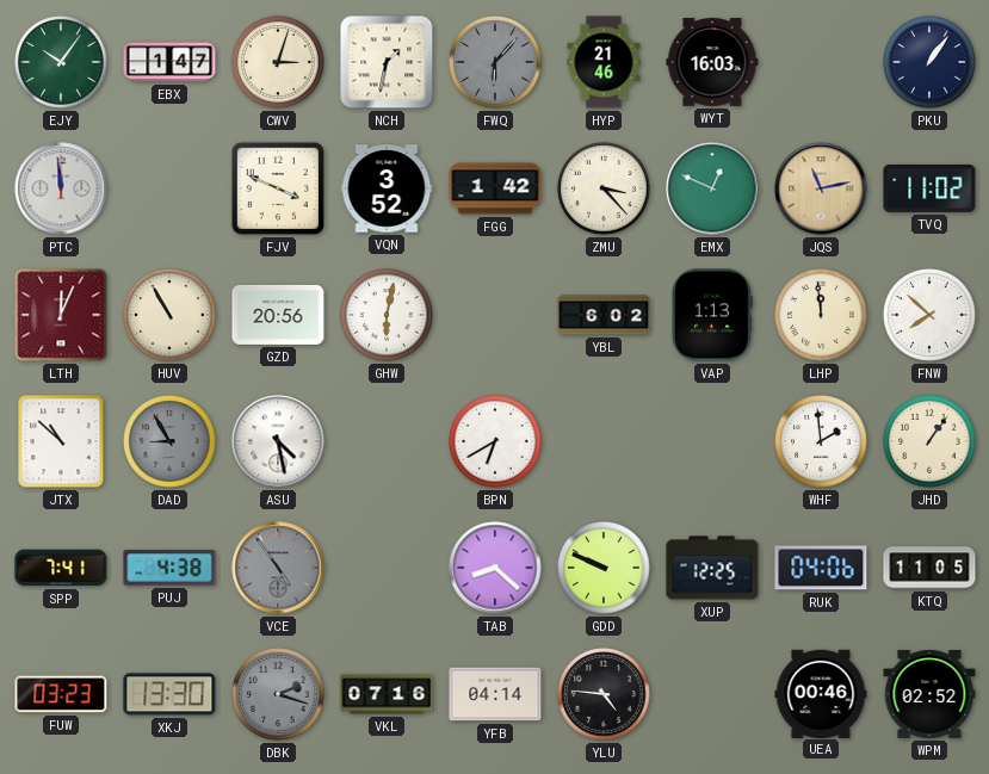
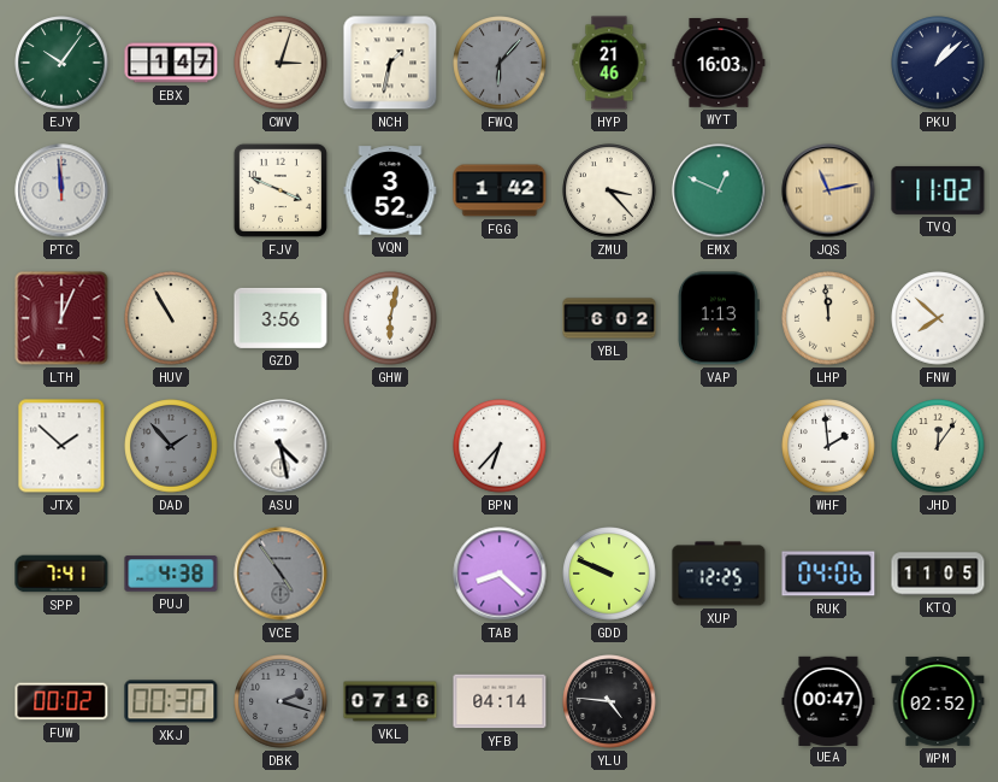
PKU: 1:06 -> 1:08
GZD: 20:56 -> 3:56
JTX: 10:52 -> 1:52
DAD: 8:55 -> 1:53
BPN: 6:40 -> 6:37
JHD: 1:06 -> 12:06
FUW: 03:23 -> 00:02
XKJ: 13:30 -> 00:30
UEA: 00:46 -> 00:47
